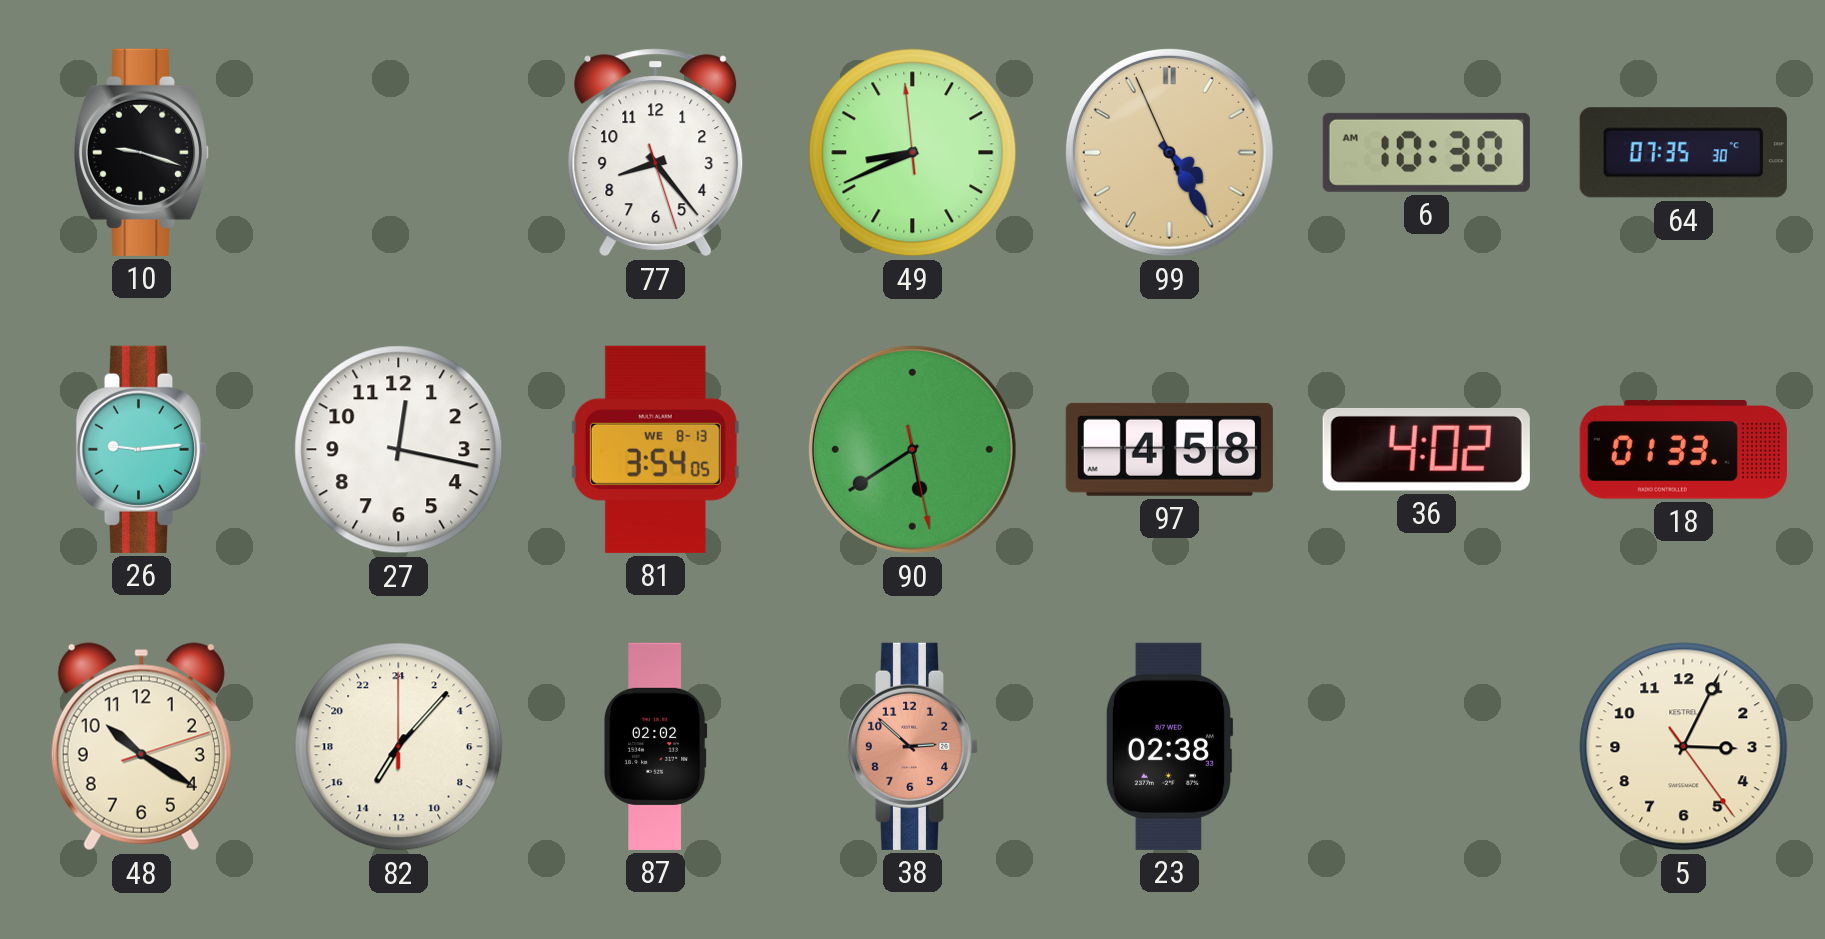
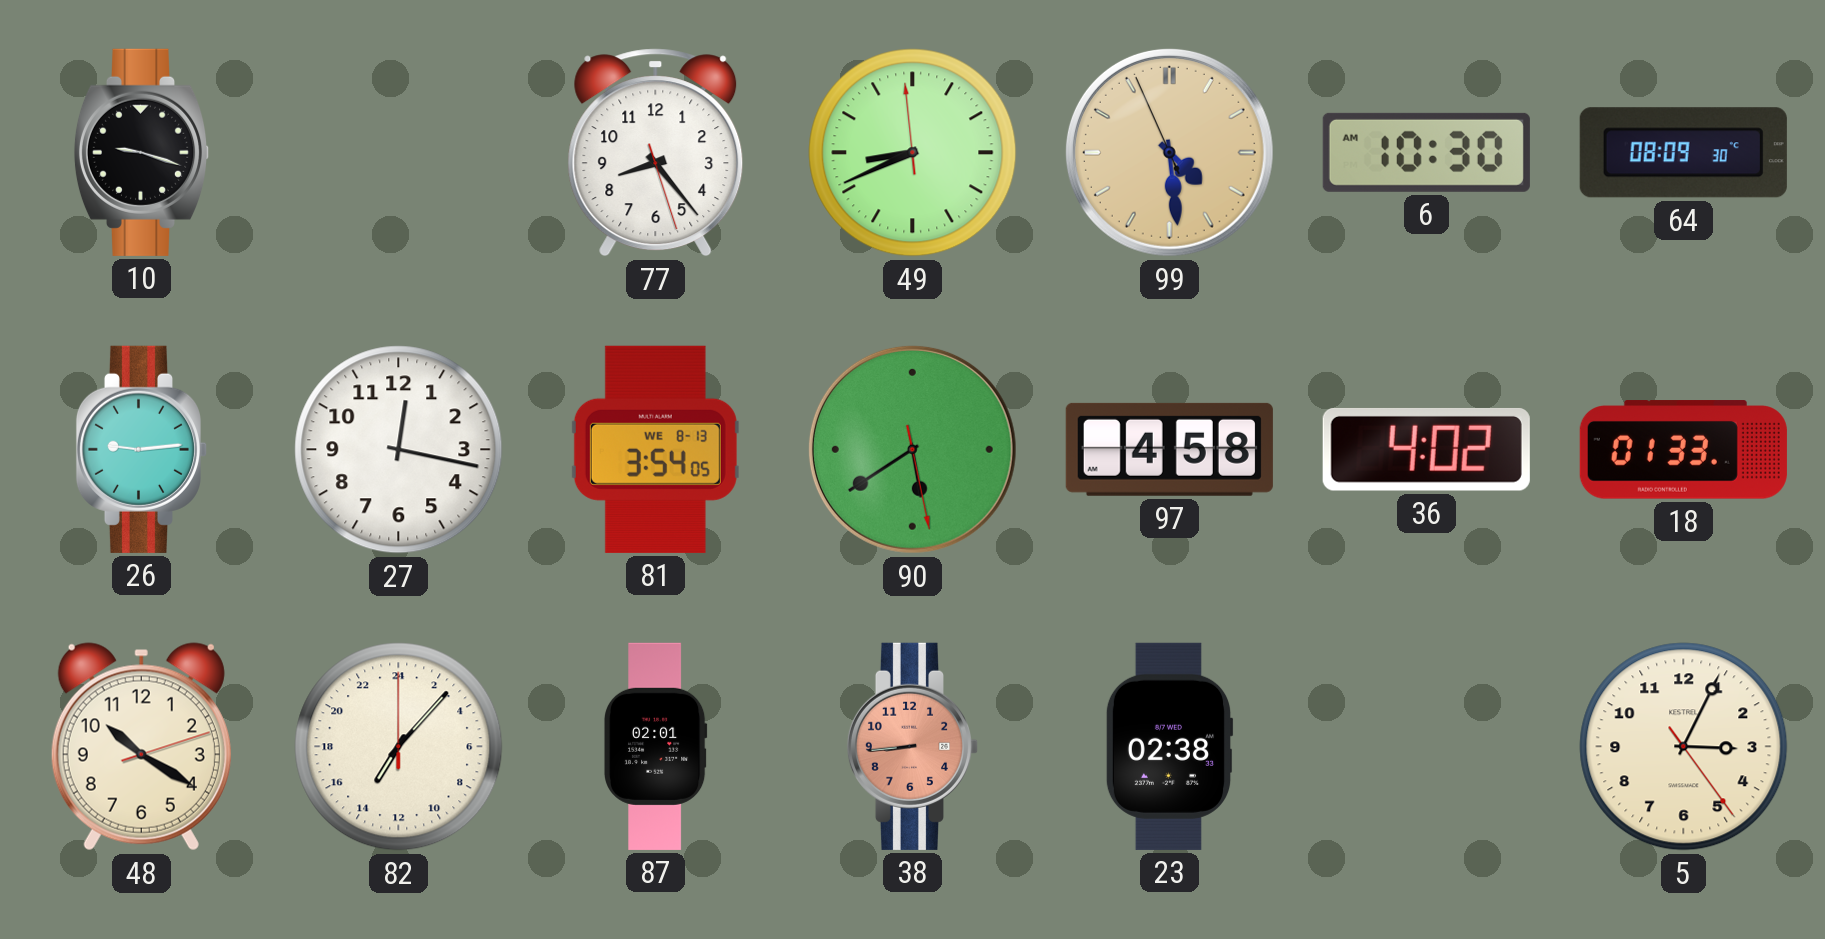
99: 4:24 -> 4:28
64: 07:35 -> 08:09
87: 02:02 -> 02:01
38: 2:52 -> 8:44
